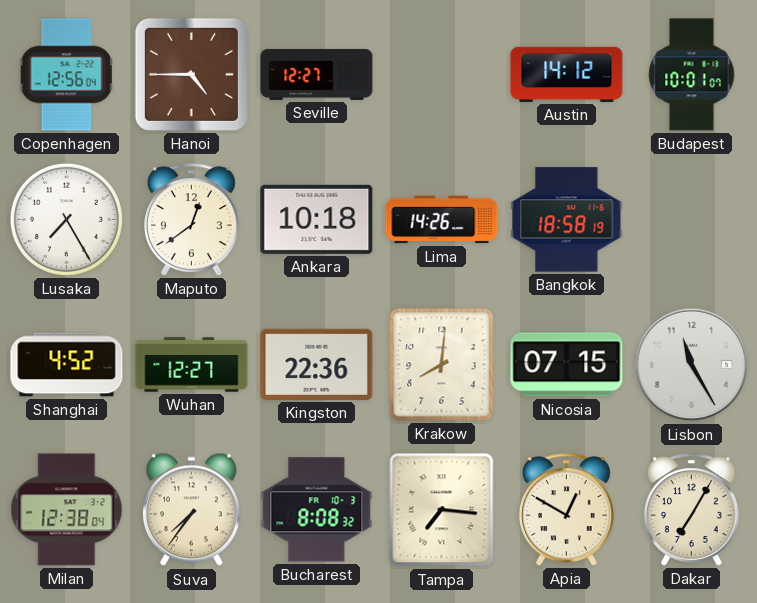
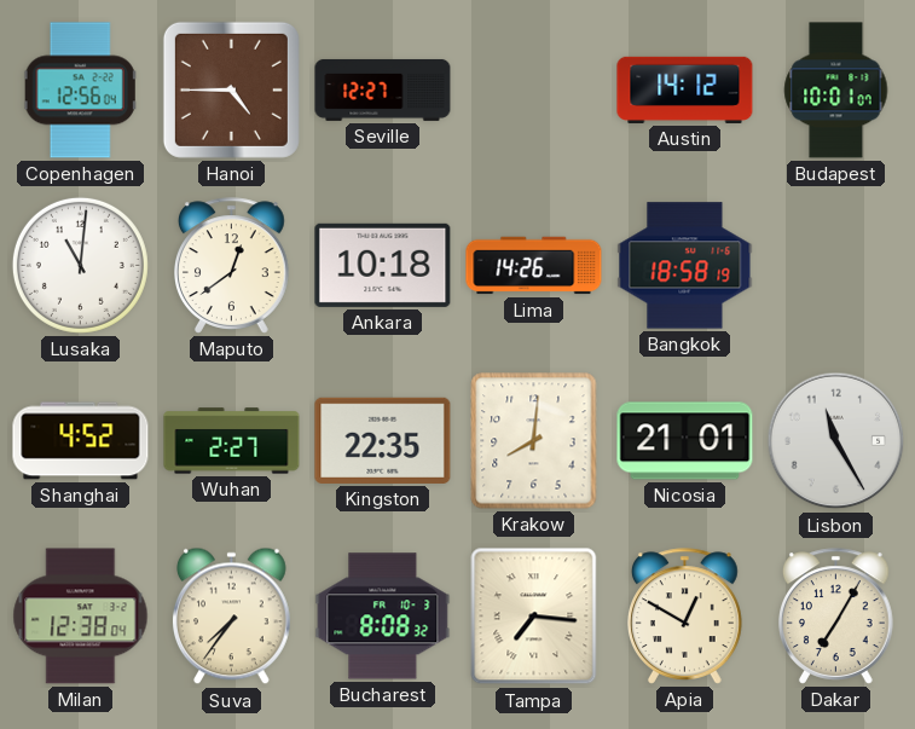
Lusaka: 7:25 -> 11:01
Wuhan: 12:27 -> 2:27
Kingston: 22:36 -> 22:35
Nicosia: 07:15 -> 21:01
